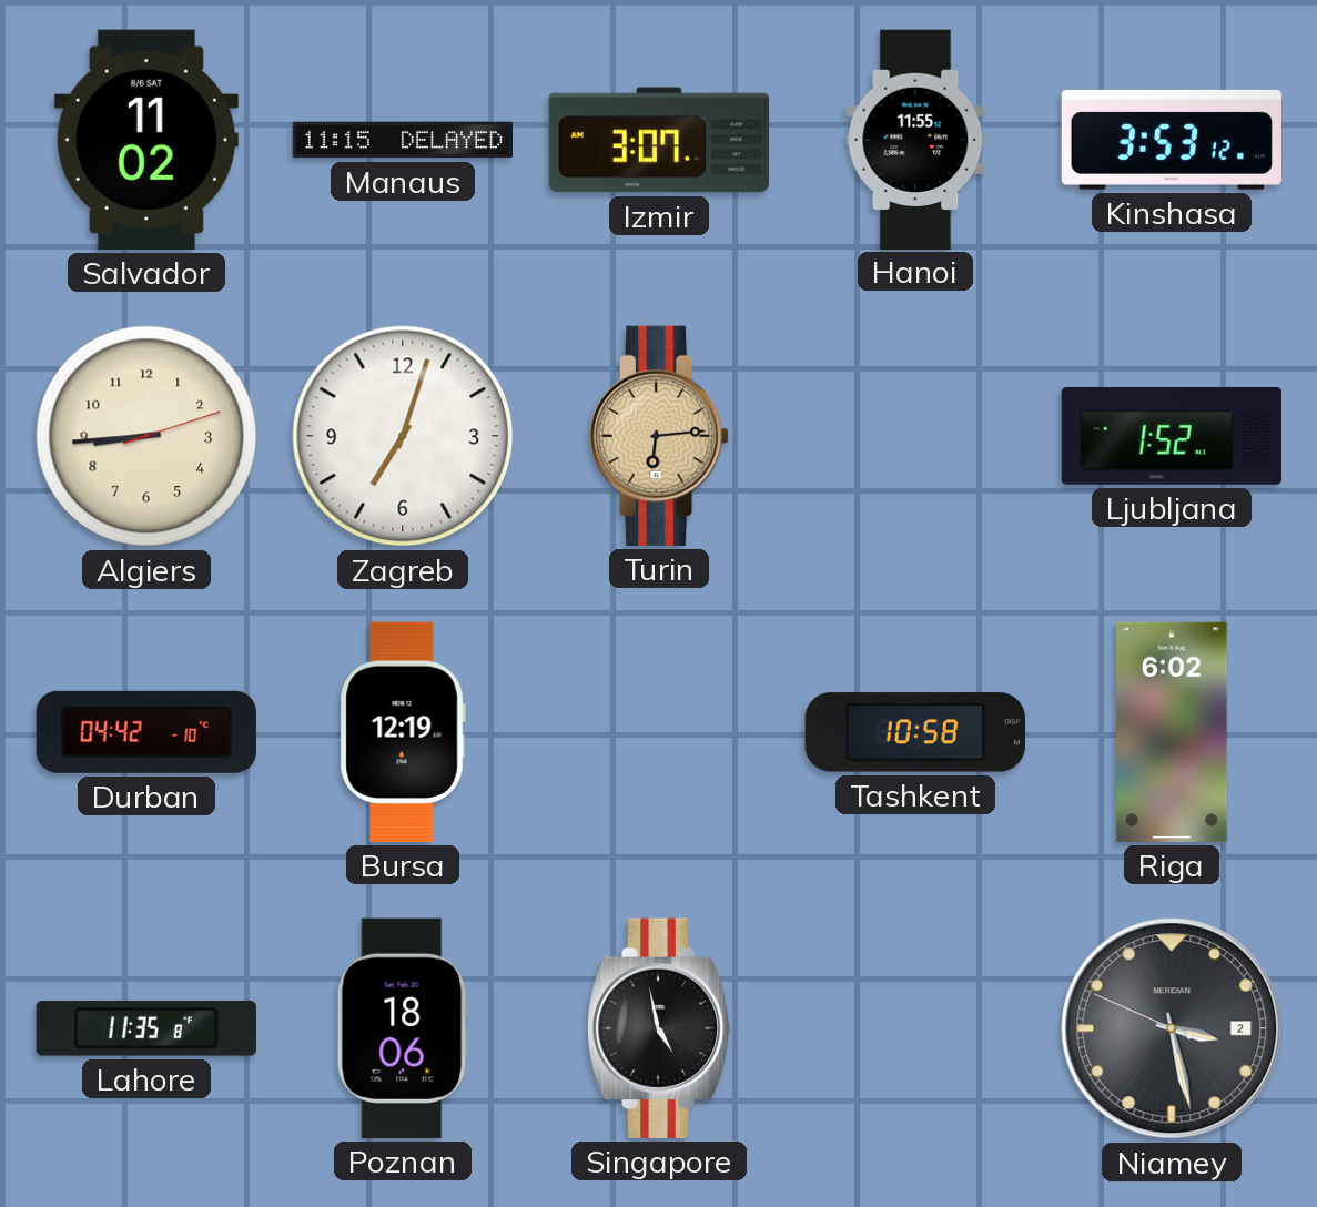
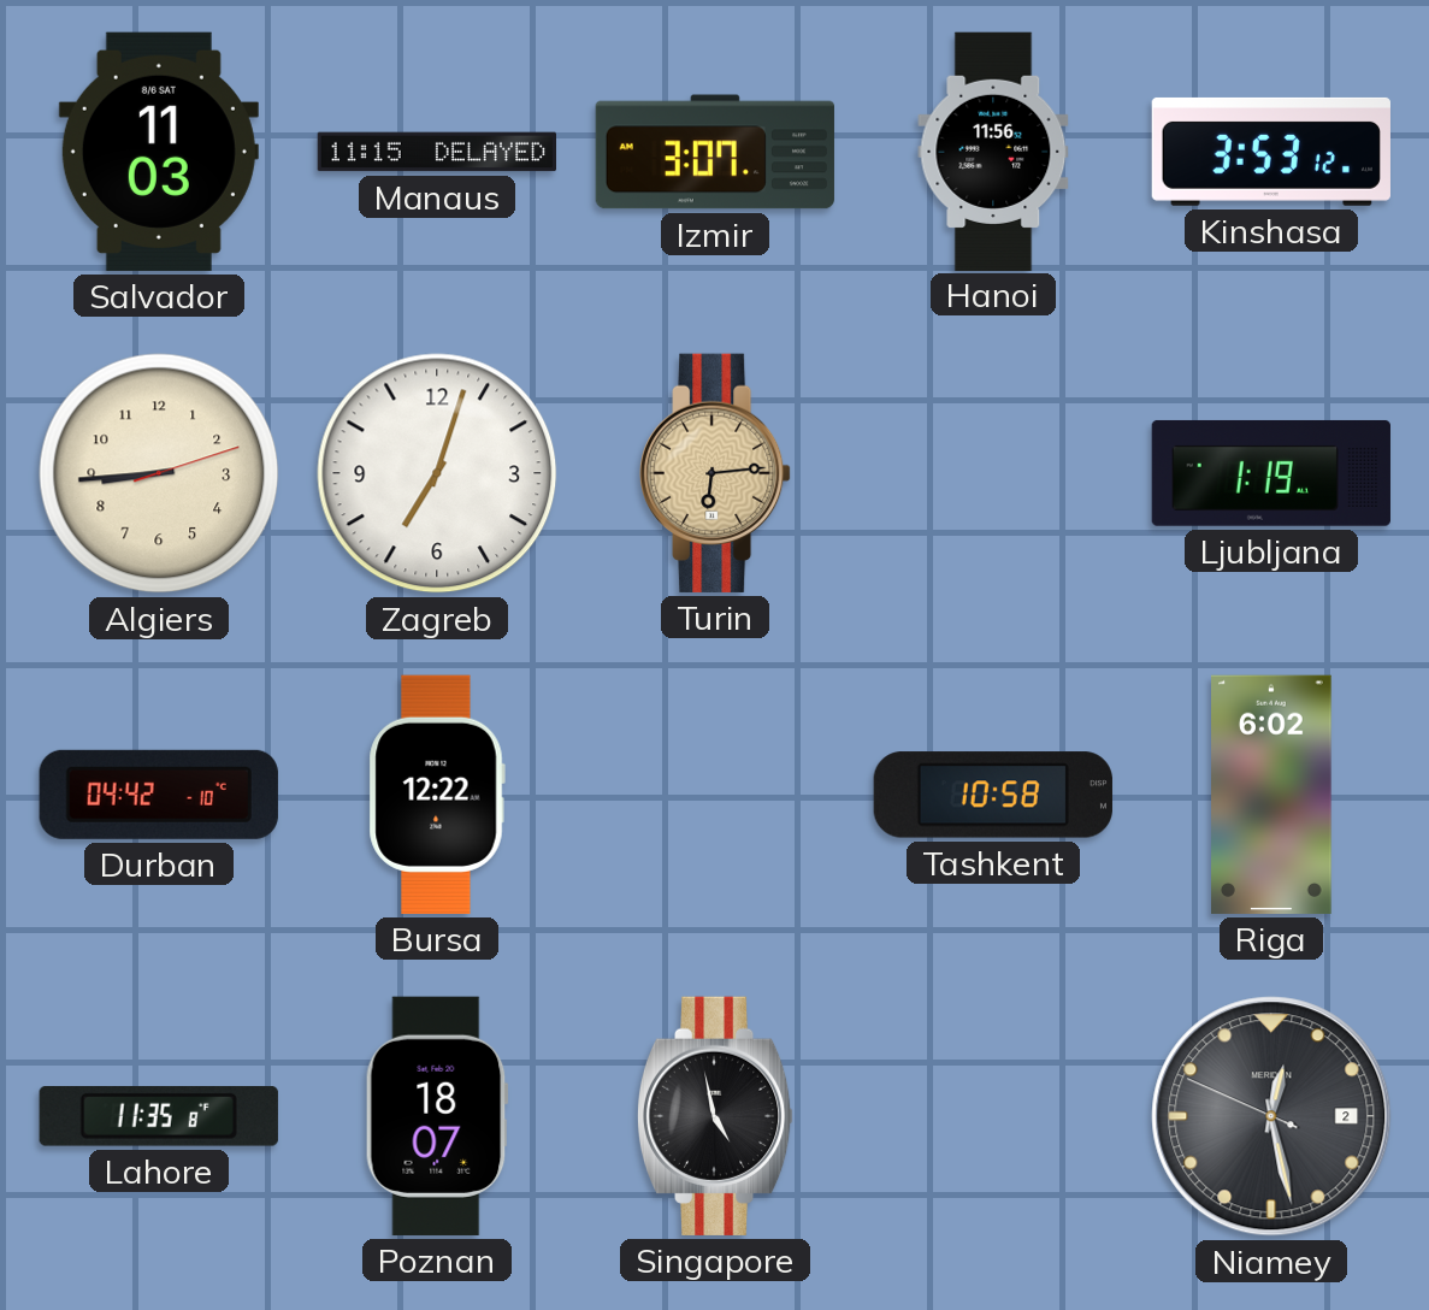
Salvador: 11:02 -> 11:03
Hanoi: 11:55 -> 11:56
Ljubljana: 1:52 -> 1:19
Bursa: 12:19 -> 12:22
Poznan: 18:06 -> 18:07
Niamey: 3:27 -> 12:27
